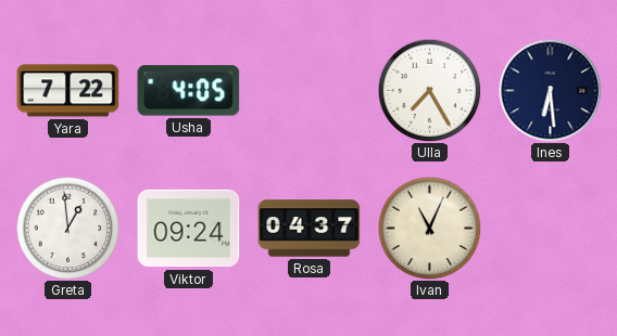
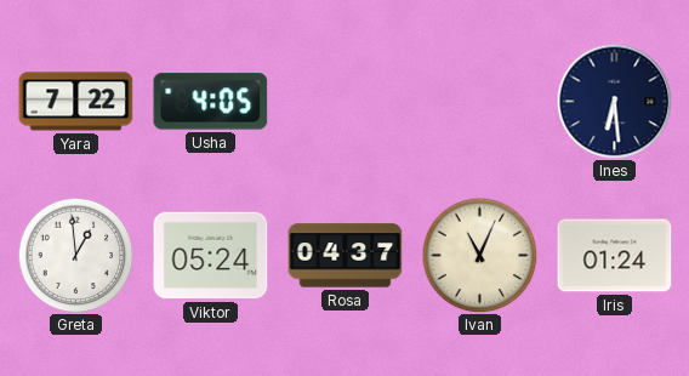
Ulla: 7:25 -> none
Viktor: 09:24 -> 05:24
Iris: none -> 01:24
